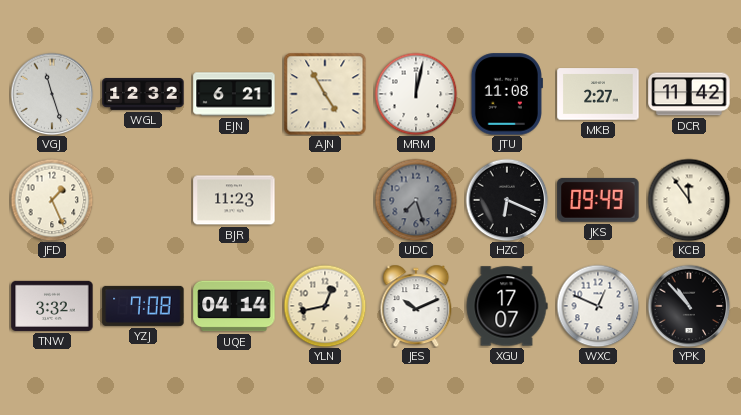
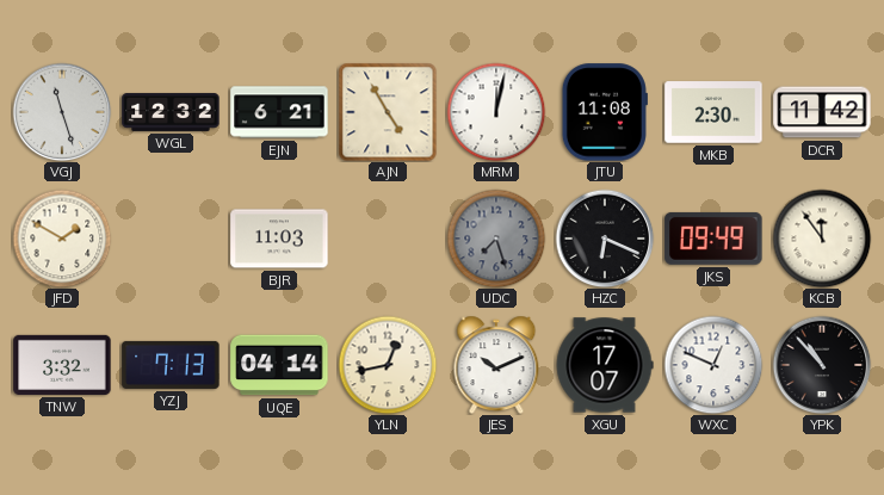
MKB: 2:27 -> 2:30
JFD: 1:26 -> 1:50
BJR: 11:23 -> 11:03
YZJ: 7:08 -> 7:13
